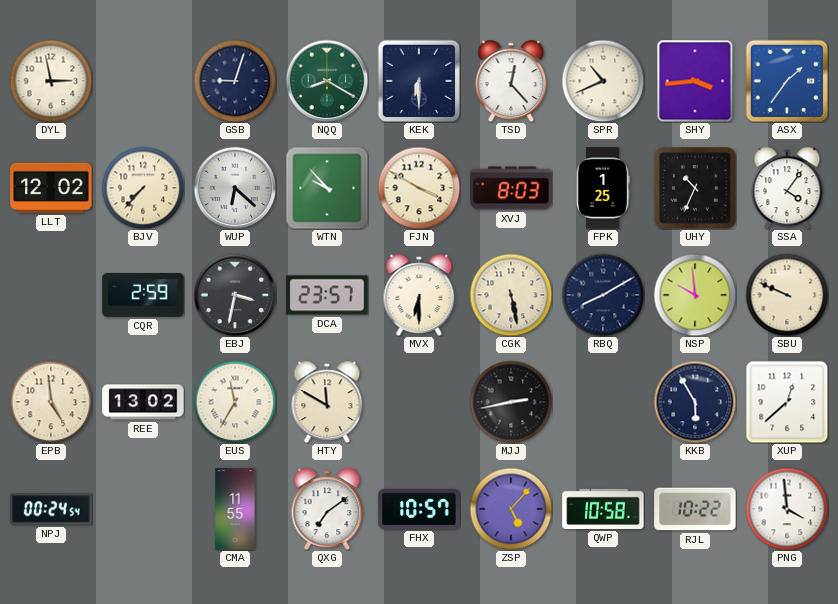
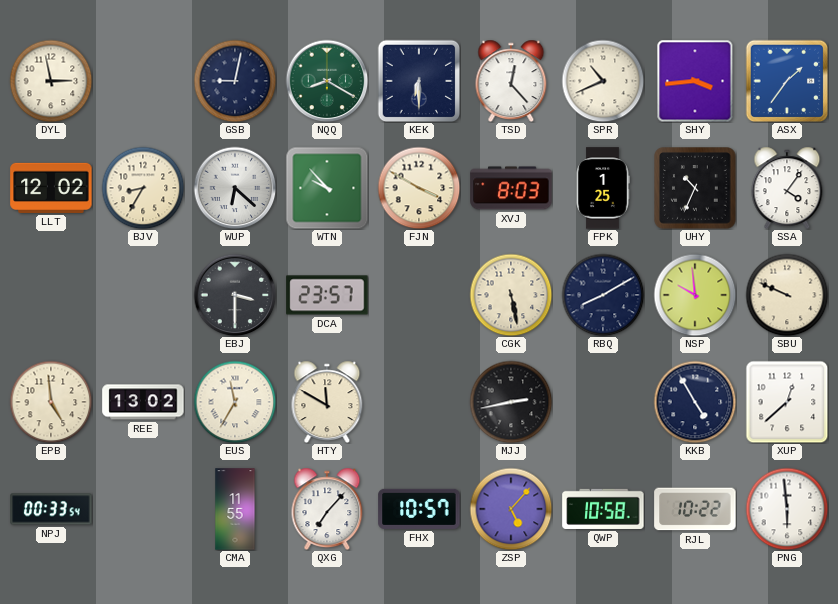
GSB: 9:03 -> 9:02
BJV: 7:37 -> 8:35
CQR: 2:59 -> none
EBJ: 3:32 -> 3:30
MVX: 6:30 -> none
KKB: 5:55 -> 4:55
NPJ: 00:24 -> 00:33
QXG: 7:09 -> 7:07
PNG: 3:59 -> 5:59
